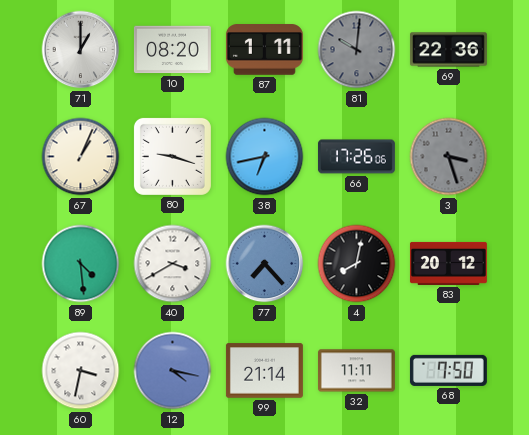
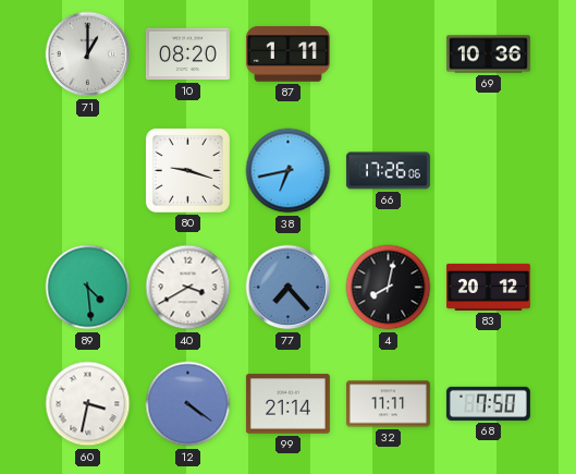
81: 10:01 -> none
69: 22:36 -> 10:36
67: 1:04 -> none
3: 3:27 -> none
12: 4:17 -> 4:21
